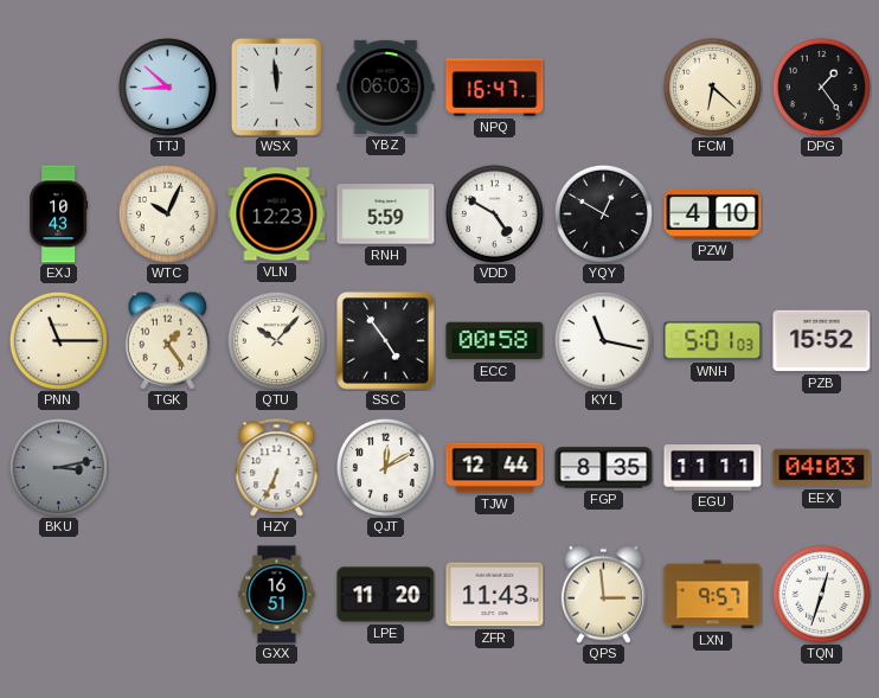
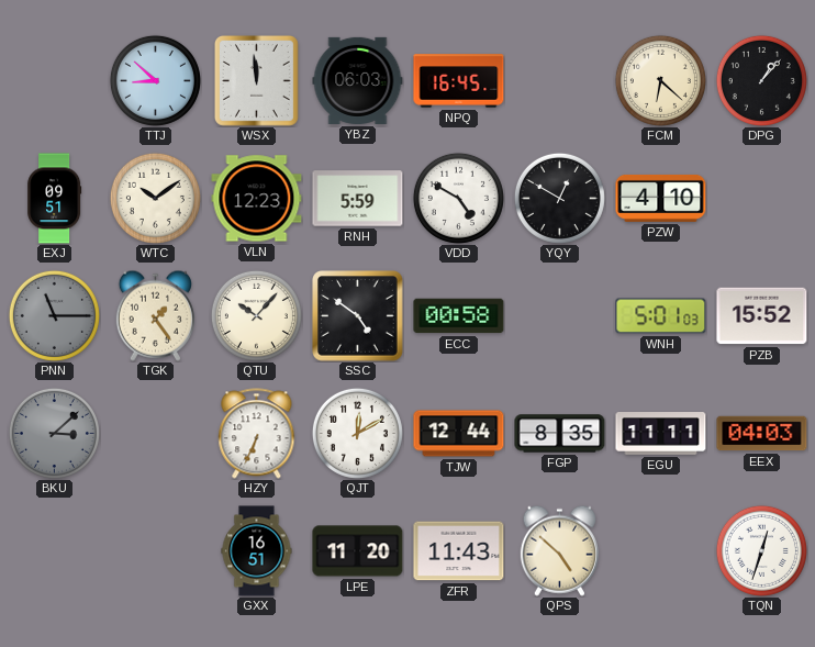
NPQ: 16:47 -> 16:45
DPG: 1:24 -> 1:07
EXJ: 10:43 -> 09:51
WTC: 10:04 -> 10:09
PNN dial: cream -> grey
SSC: 4:54 -> 4:51
KYL: 11:17 -> none
BKU: 3:13 -> 3:08
QPS: 2:59 -> 4:52
LXN: 9:57 -> none
